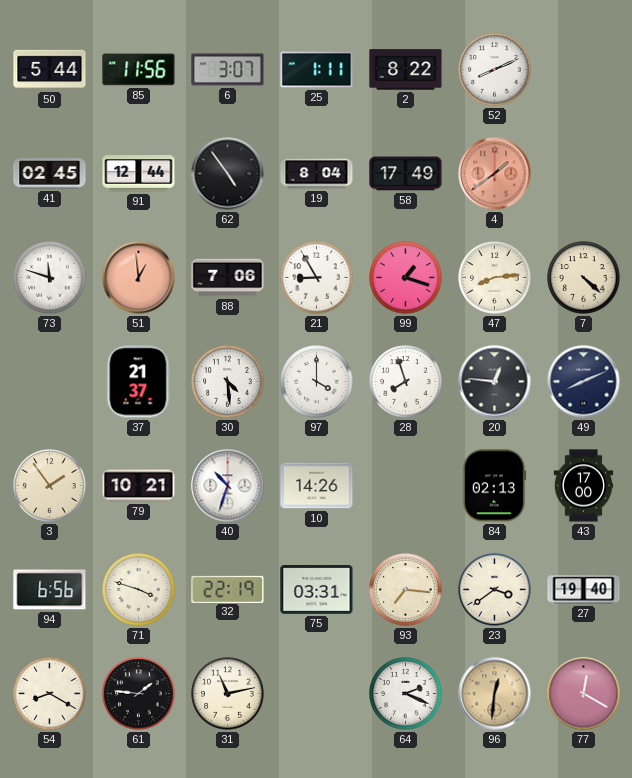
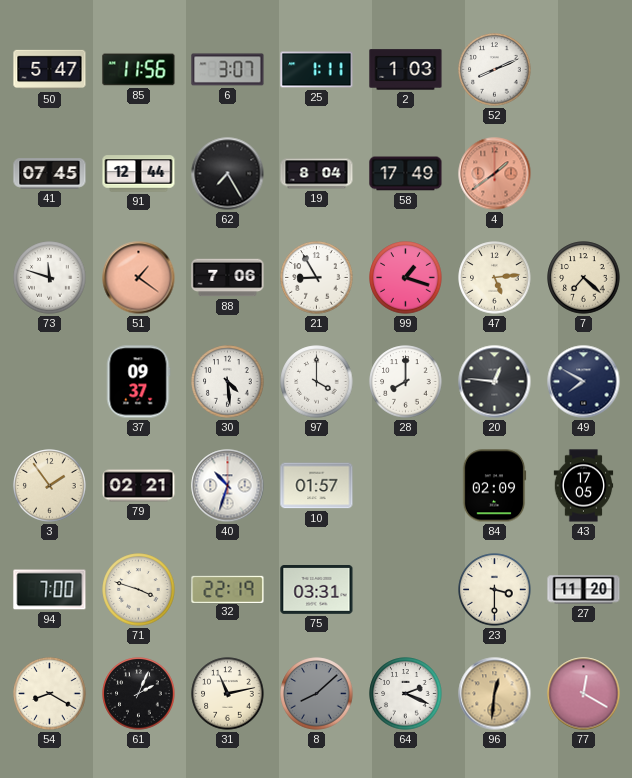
50: 5:44 -> 5:47
2: 8:22 -> 1:03
41: 02:45 -> 07:45
62: 4:54 -> 7:25
51: 12:59 -> 1:21
47: 8:14 -> 5:14
7: 4:22 -> 7:22
37: 21:37 -> 09:37
28: 7:57 -> 8:00
49: 8:11 -> 7:50
79: 10:21 -> 02:21
10: 14:26 -> 01:57
84: 02:13 -> 02:09
43: 17:00 -> 17:05
94: 6:56 -> 7:00
93: 7:16 -> none
23: 3:39 -> 3:30
27: 19:40 -> 11:20
61: 1:46 -> 2:04
8: none -> 8:08
